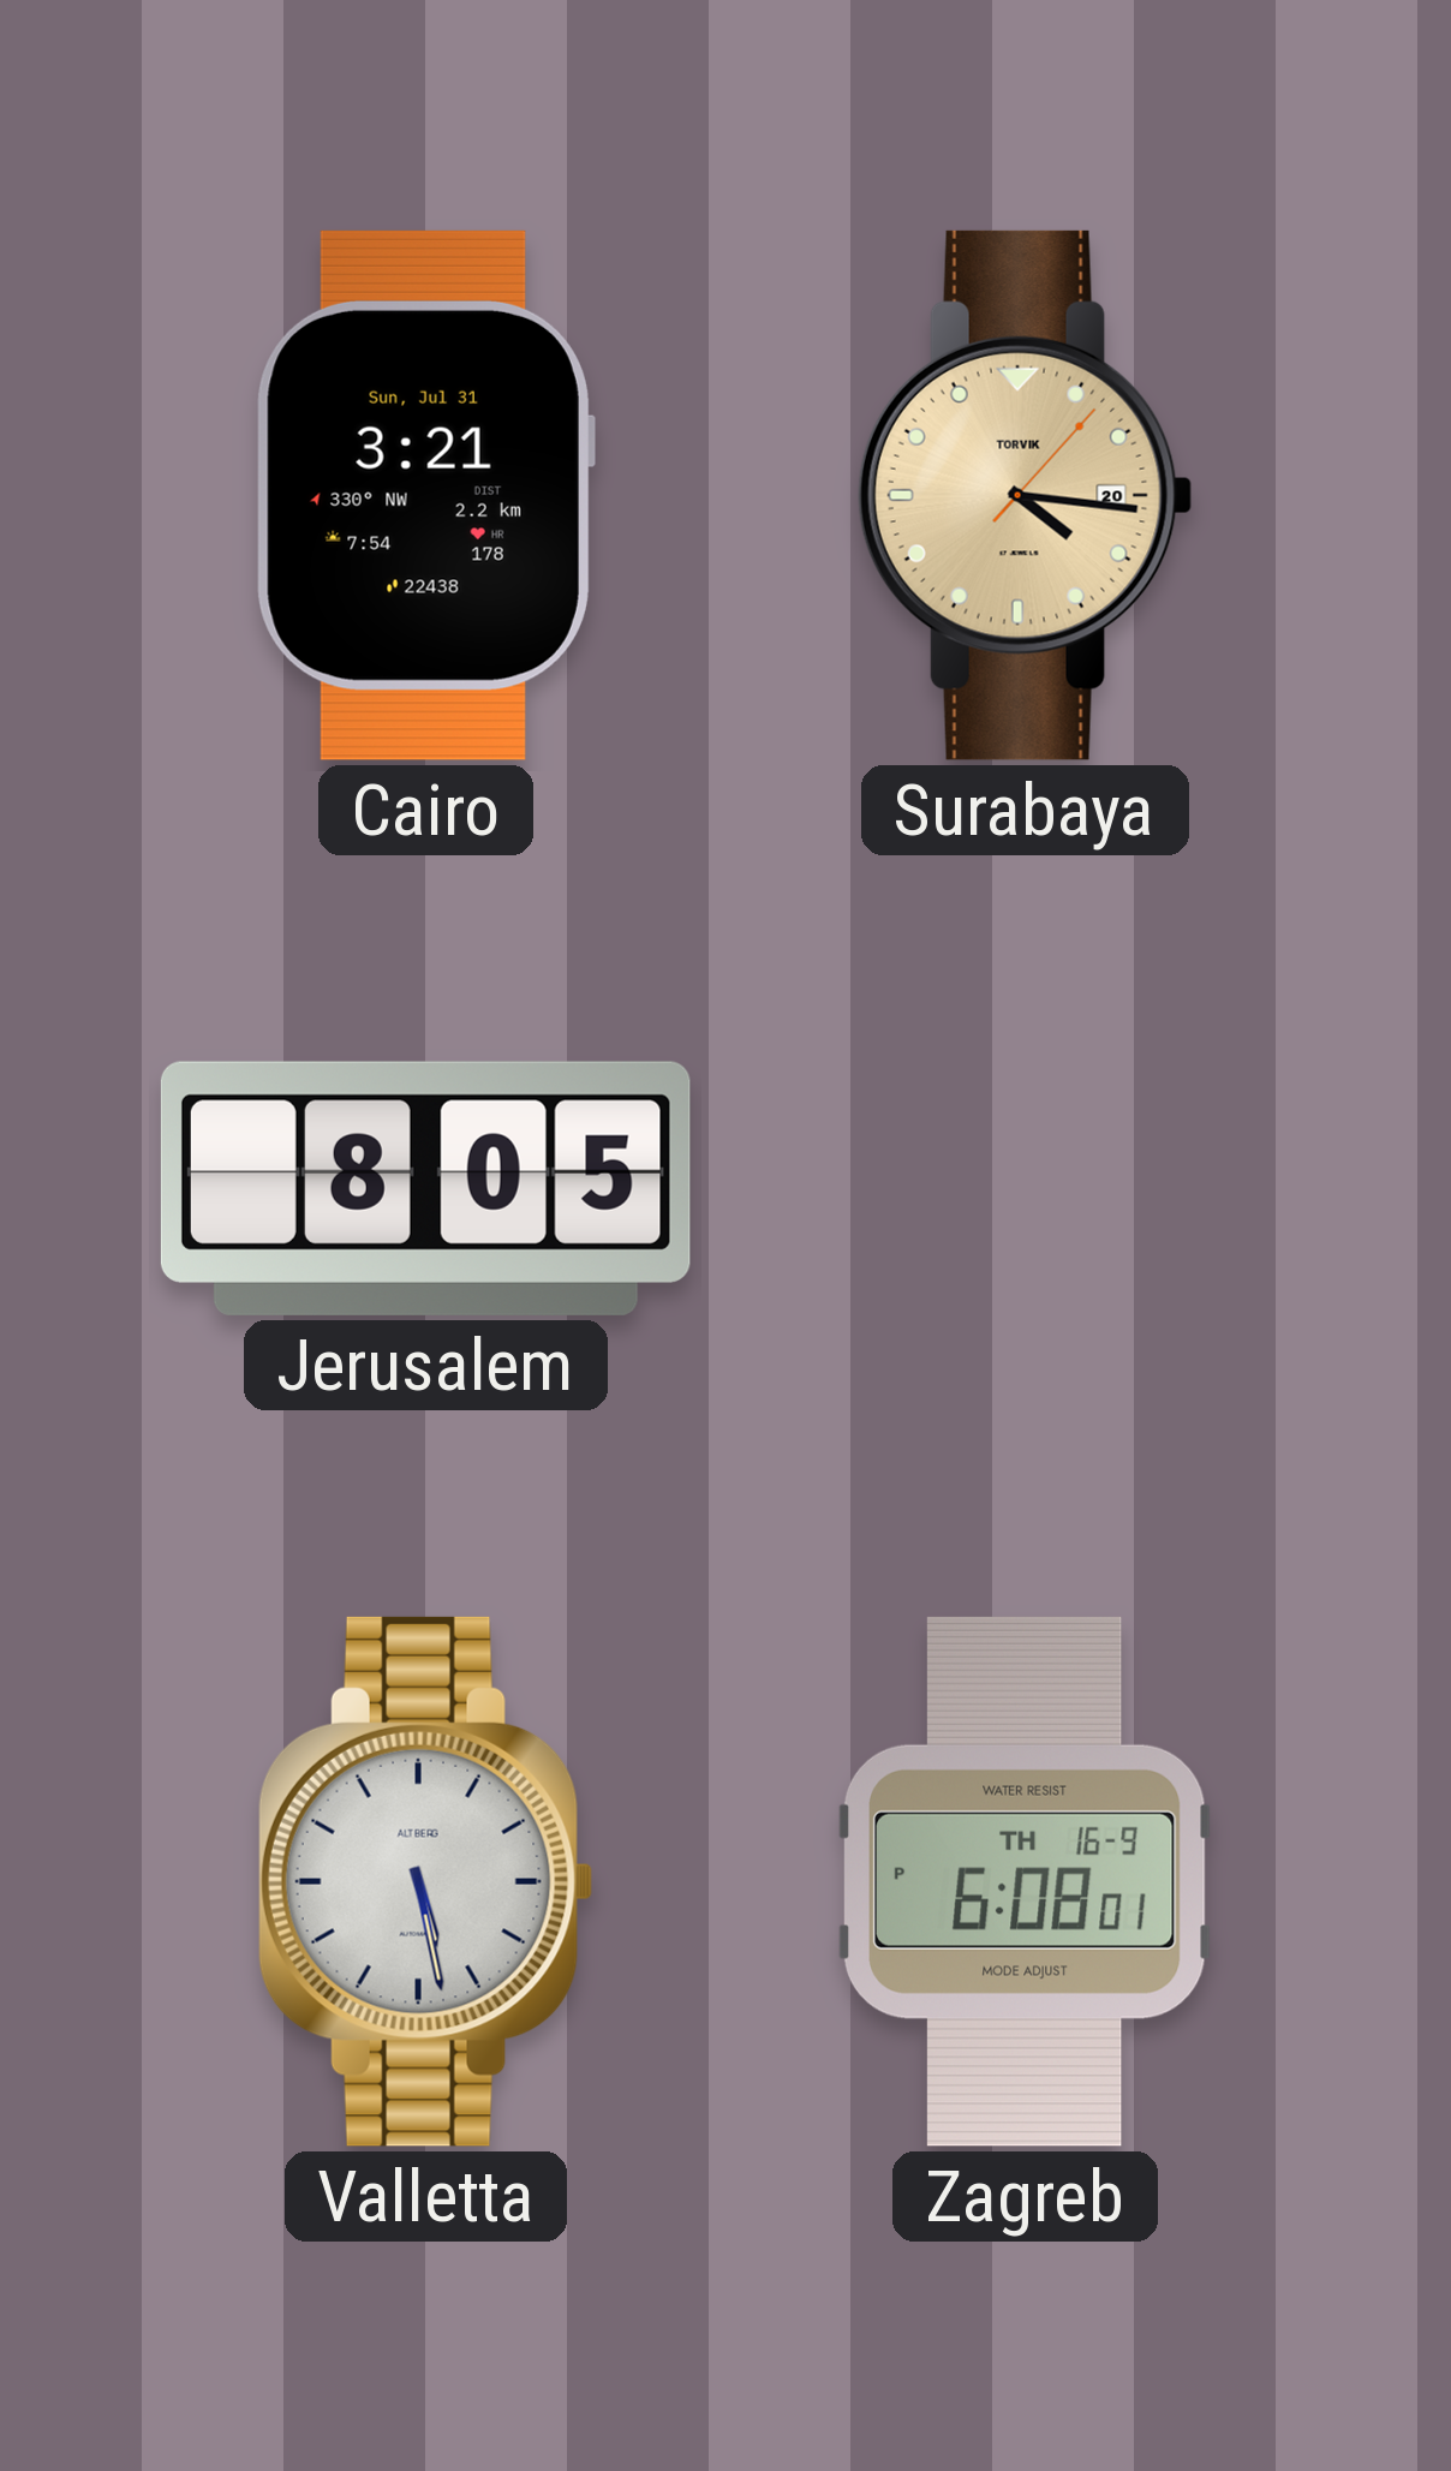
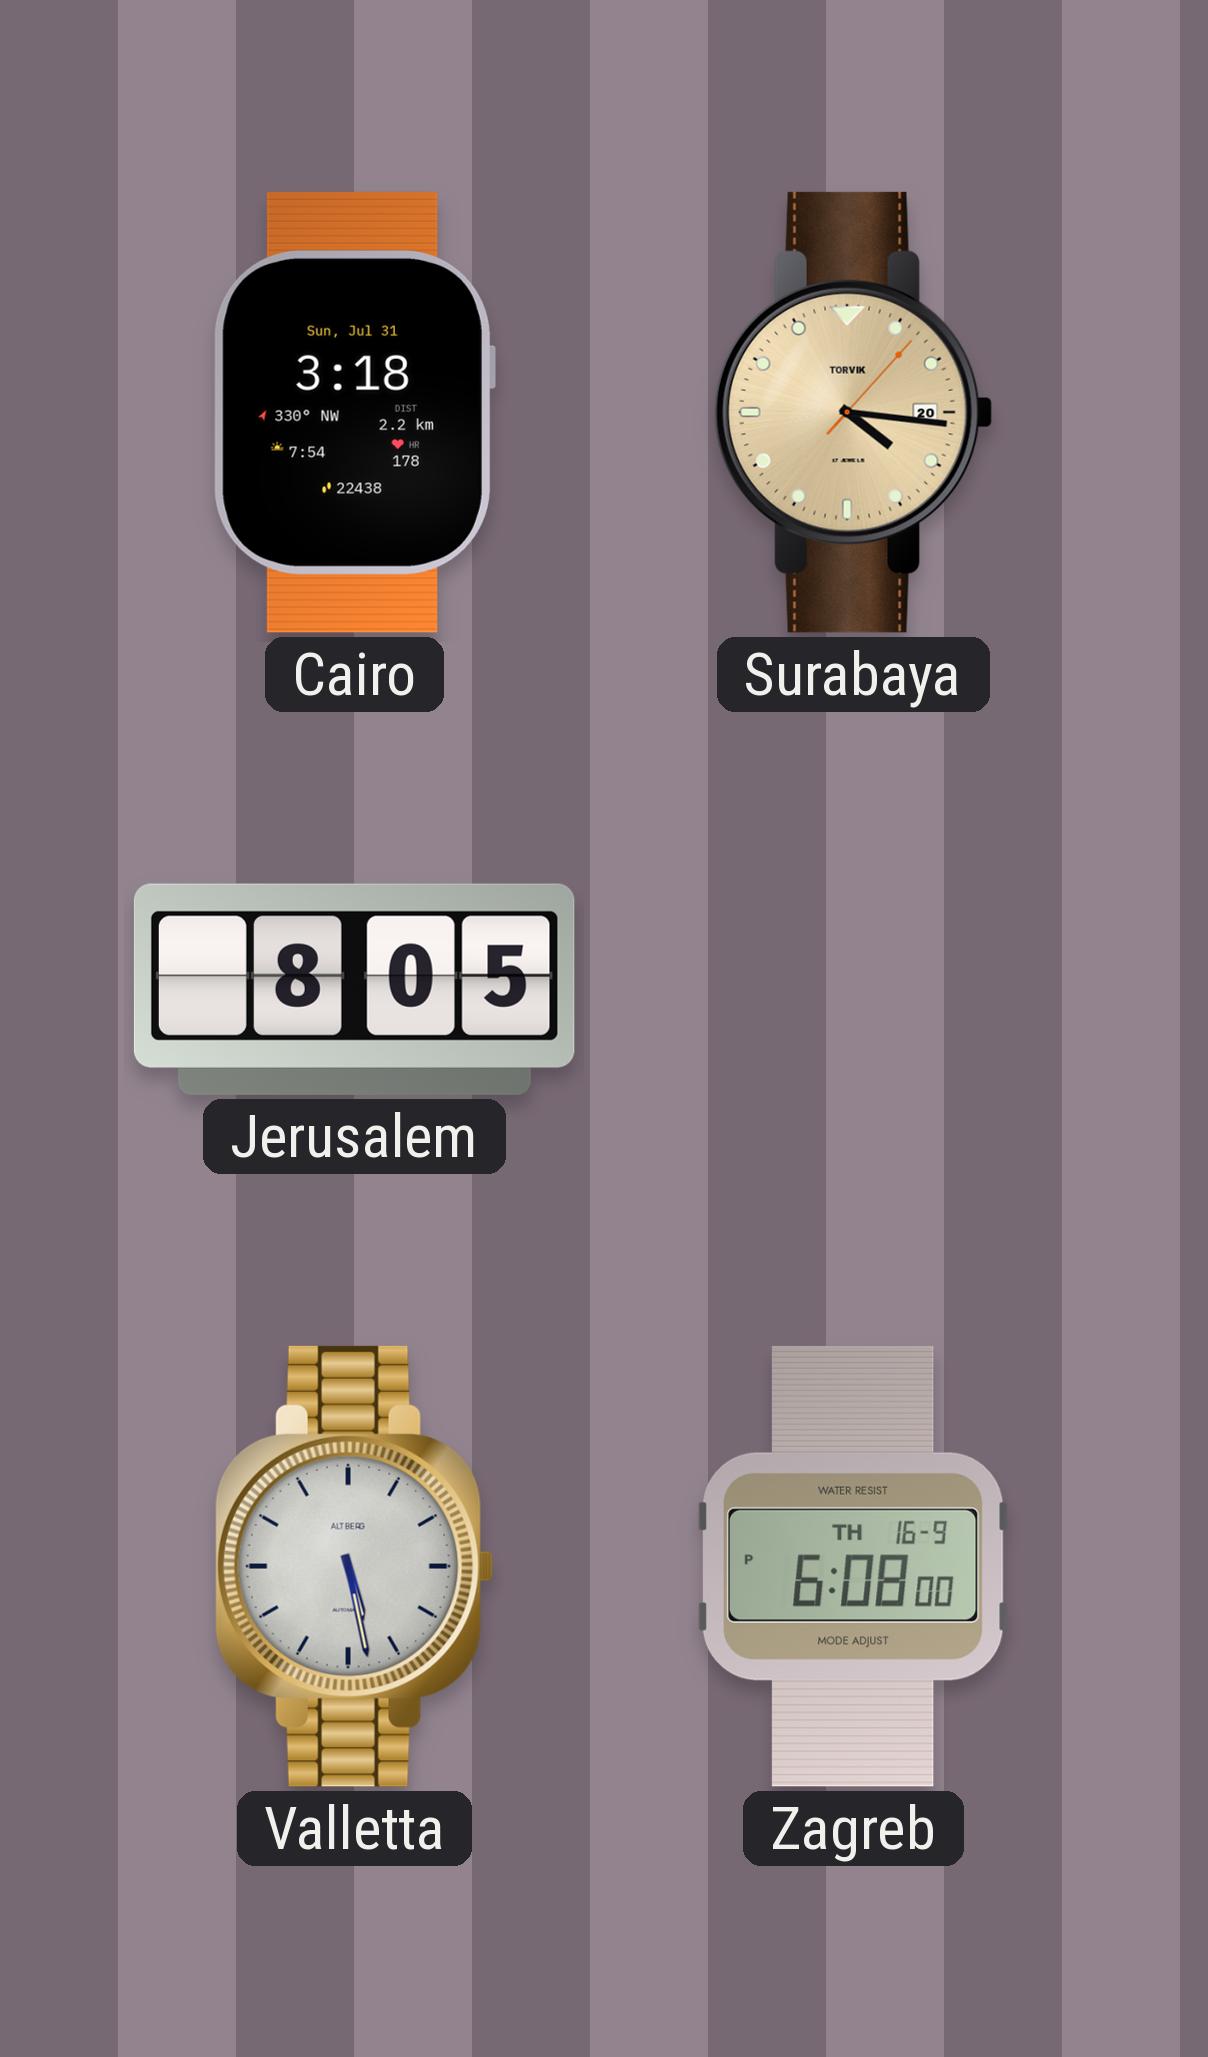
Cairo: 3:21 -> 3:18
Zagreb: 6:08:01 PM -> 6:08:00 PM
